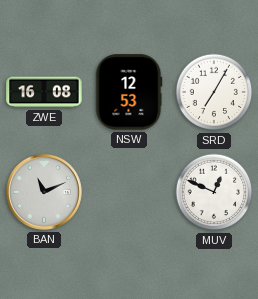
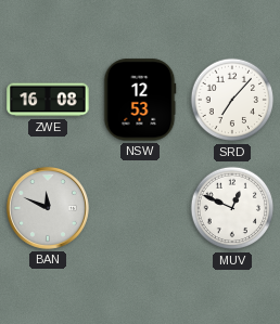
SRD: 7:05 -> 7:07
BAN: 11:11 -> 11:49
